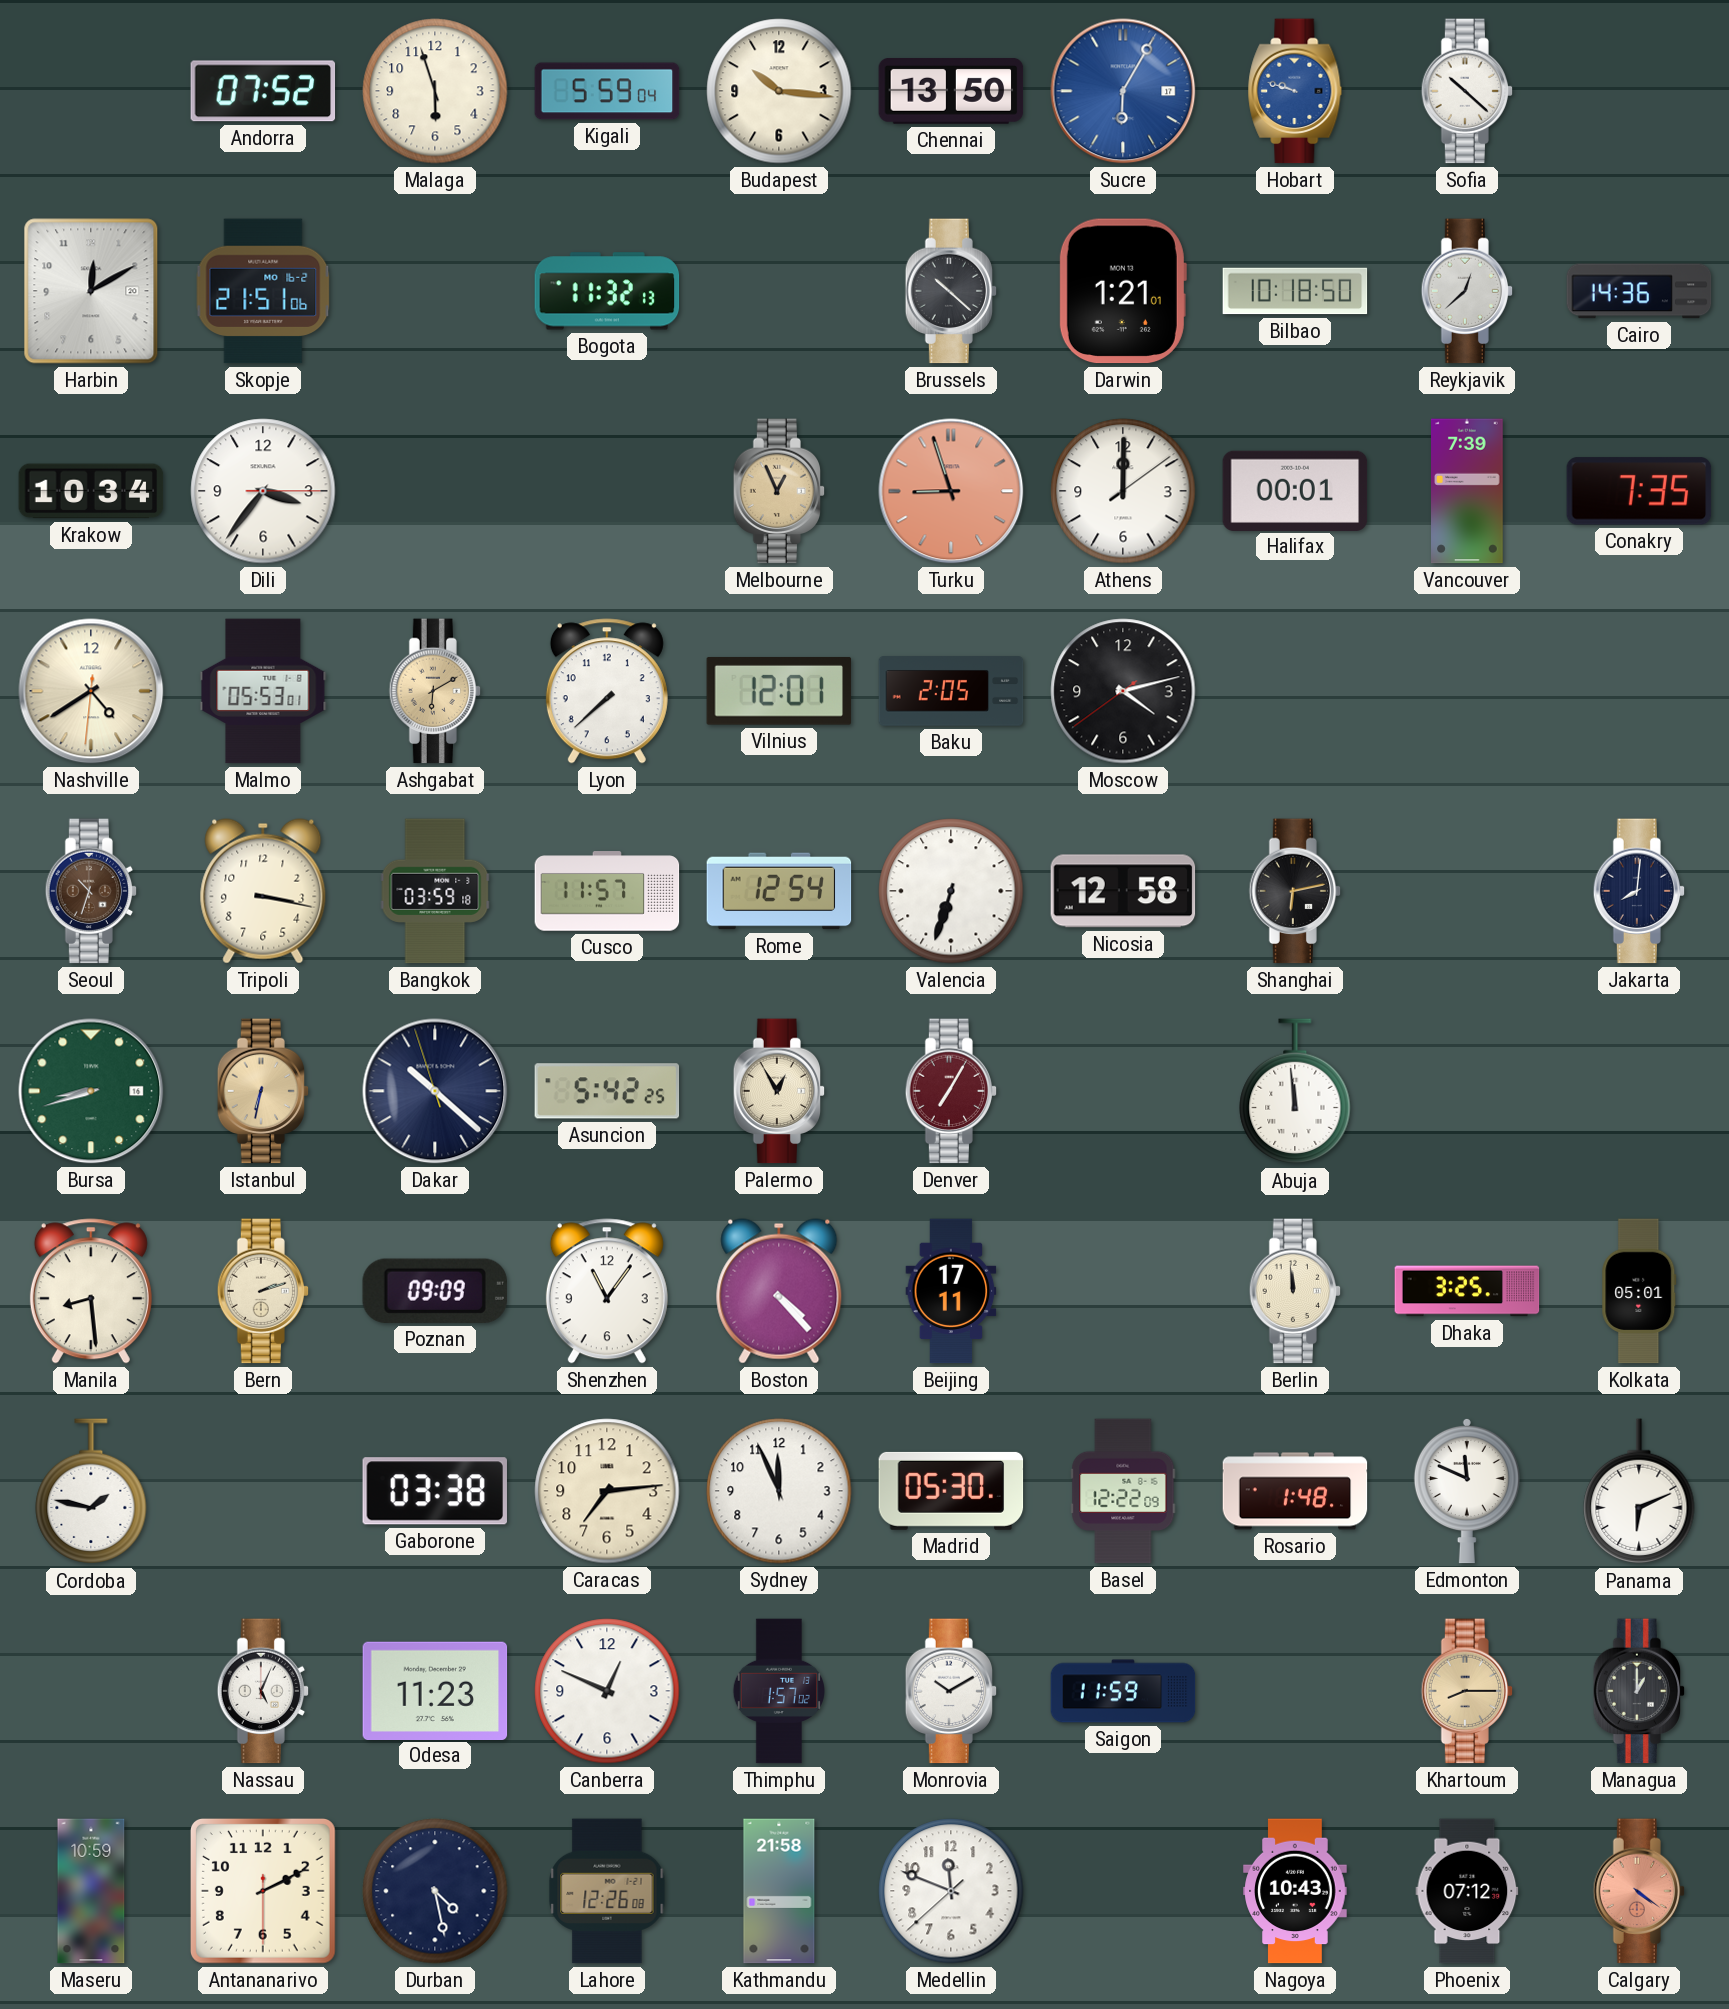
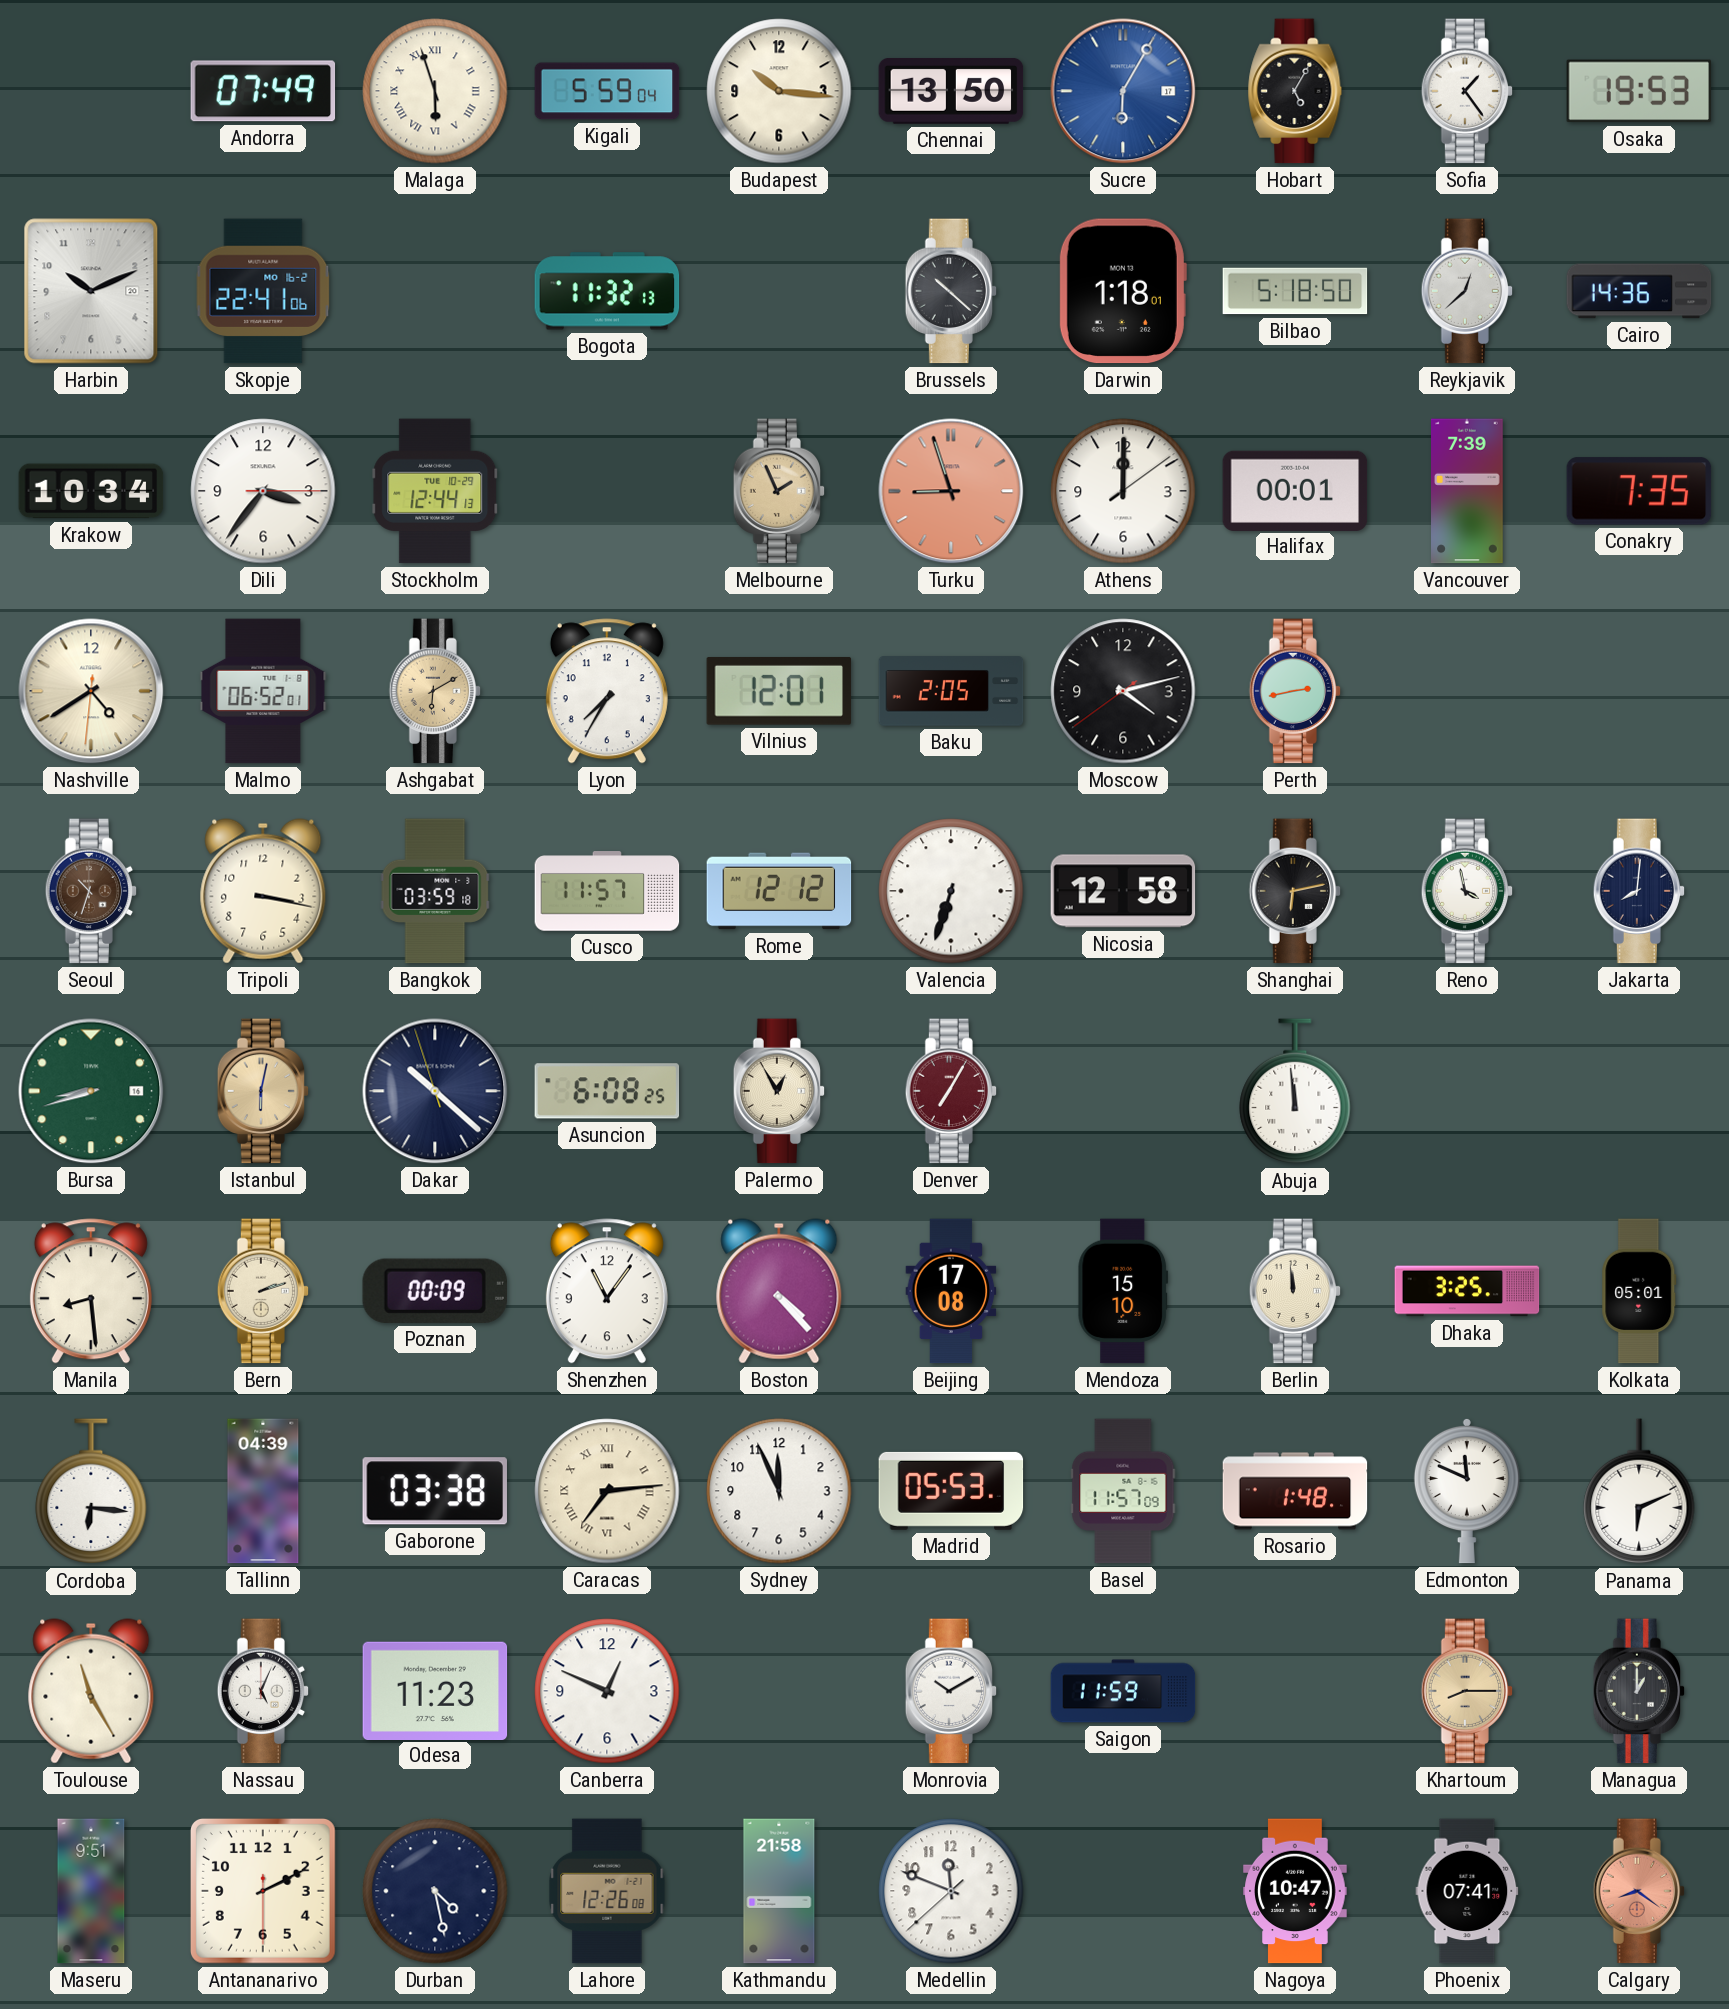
Andorra: 07:52 -> 07:49
Malaga numerals: Arabic -> Roman
Hobart: 9:48 -> 5:05
Hobart dial: blue -> black
Sofia: 10:22 -> 1:24
Osaka: none -> 19:53
Harbin: 12:10 -> 10:11
Skopje: 21:51 -> 22:41
Darwin: 1:21 -> 1:18
Bilbao: 10:18 -> 5:18
Stockholm: none -> 12:44
Melbourne: 12:56 -> 1:56
Malmo: 05:53 -> 06:52
Lyon: 7:38 -> 7:35
Perth: none -> 2:43
Rome: 12:54 -> 12:12
Reno: none -> 3:58
Istanbul: 6:32 -> 6:02
Asuncion: 5:42 -> 6:08
Poznan: 09:09 -> 00:09
Beijing: 17:11 -> 17:08
Mendoza: none -> 15:10
Cordoba: 1:47 -> 6:16
Tallinn: none -> 04:39
Caracas numerals: Arabic -> Roman
Madrid: 05:30 -> 05:53
Basel: 12:22 -> 11:57
Toulouse: none -> 11:25
Thimphu: 1:57 -> none
Maseru: 10:59 -> 9:51
Nagoya: 10:43 -> 10:47
Phoenix: 07:12 -> 07:41
Calgary: 4:21 -> 8:21
